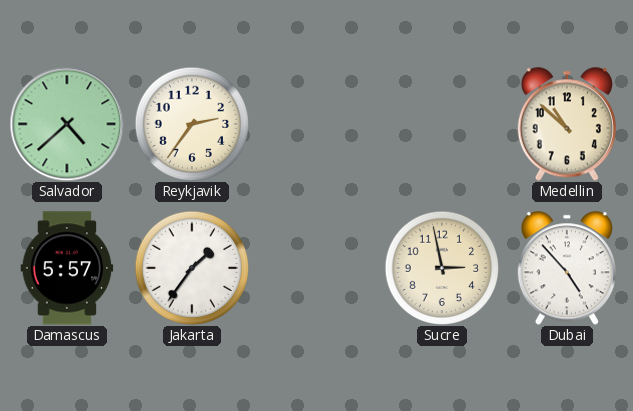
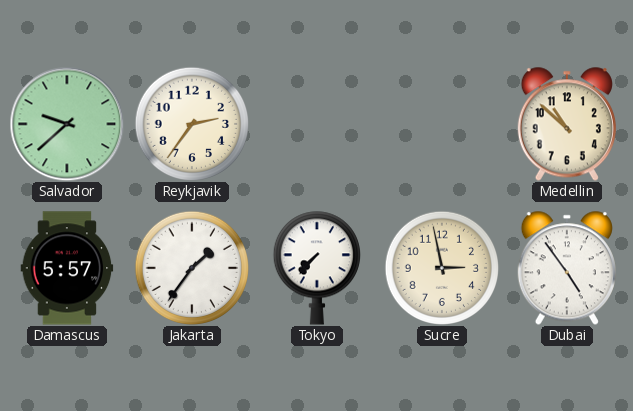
Salvador: 4:38 -> 9:38
Tokyo: none -> 7:37
Dubai: 4:53 -> 4:54
